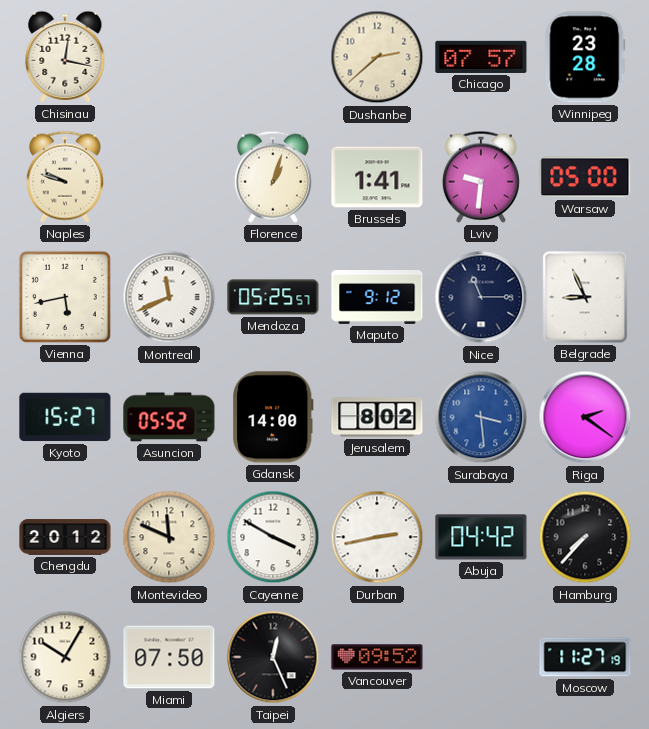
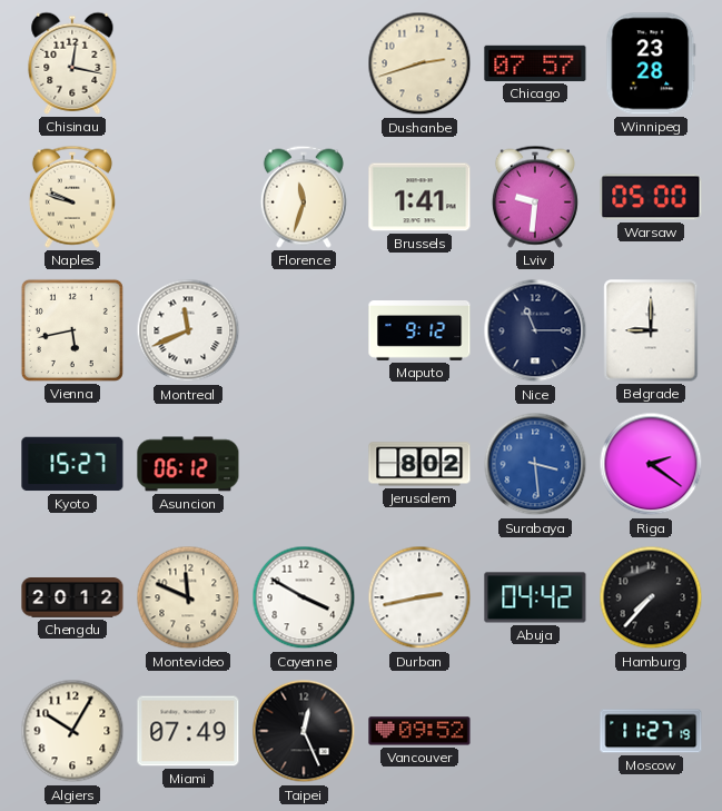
Dushanbe: 2:38 -> 2:42
Florence: 1:03 -> 11:33
Mendoza: 05:25 -> none
Belgrade: 8:56 -> 9:00
Asuncion: 05:52 -> 06:12
Gdansk: 14:00 -> none
Miami: 07:50 -> 07:49
